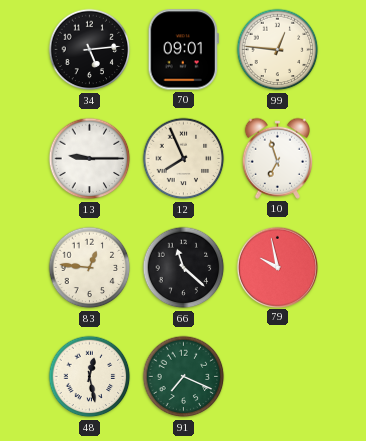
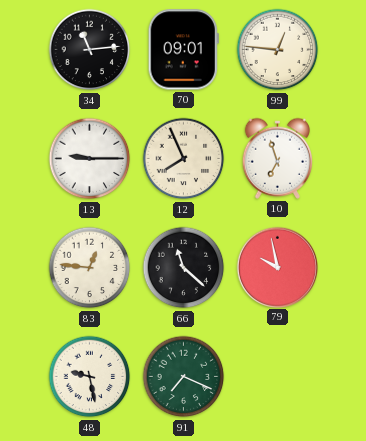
34: 5:14 -> 11:14
48: 12:28 -> 9:28
